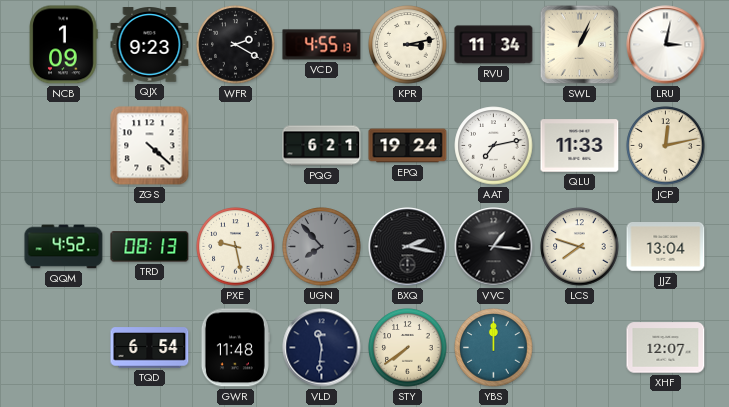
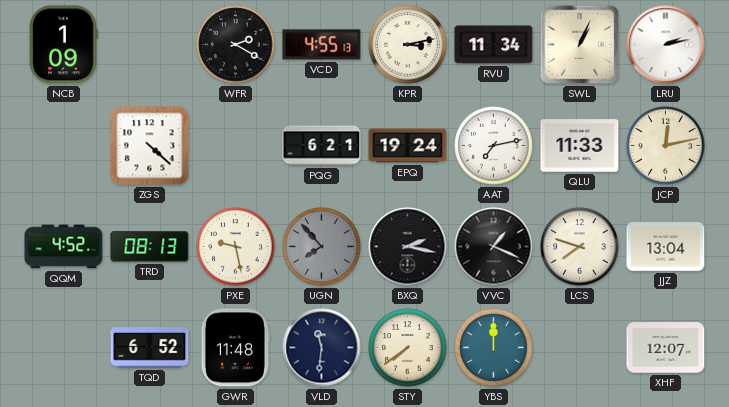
QJX: 9:23 -> none
LRU: 3:02 -> 2:13
VVC: 1:16 -> 1:19
TQD: 6:54 -> 6:52
